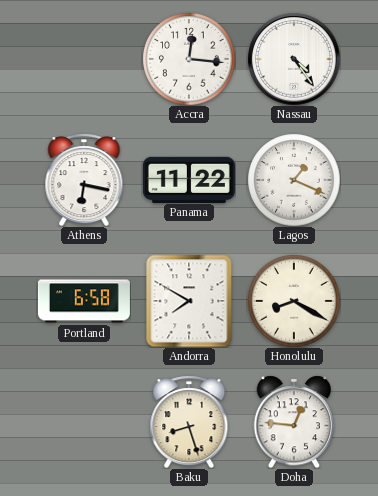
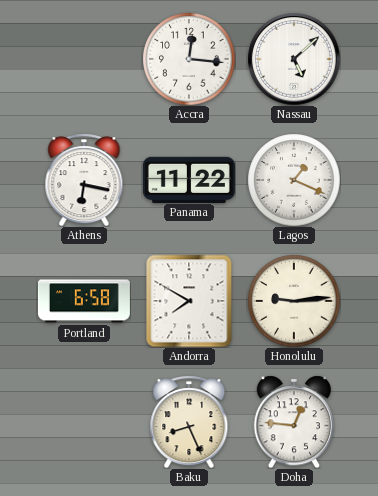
Nassau: 4:24 -> 5:08
Honolulu: 8:20 -> 9:14
Baku: 8:27 -> 8:26
